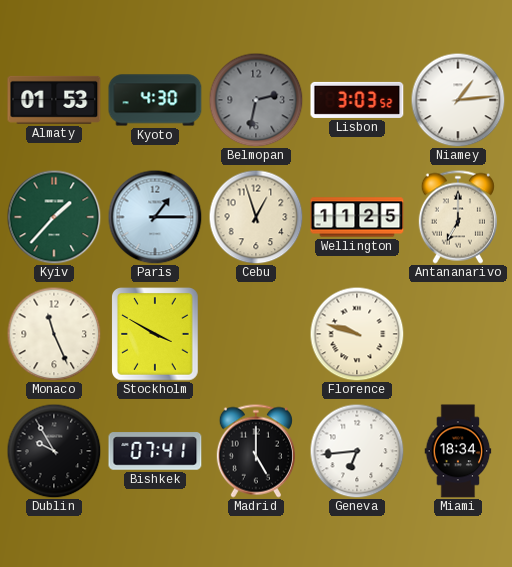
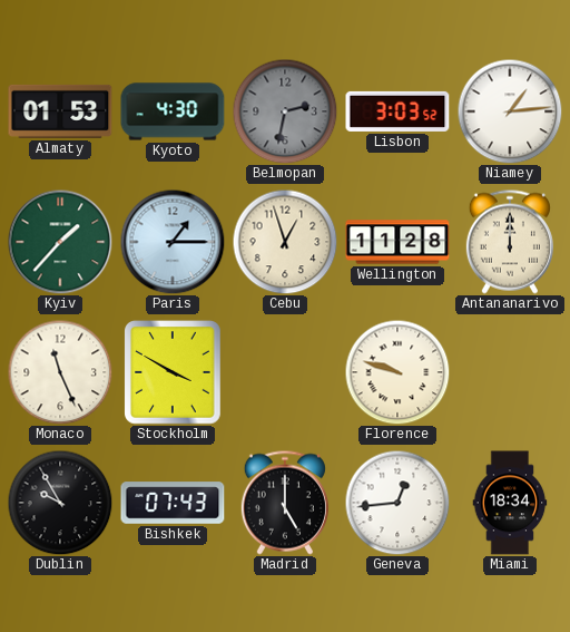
Wellington: 11:25 -> 11:28
Antananarivo: 7:00 -> 12:00
Bishkek: 07:41 -> 07:43
Geneva: 6:44 -> 12:44
